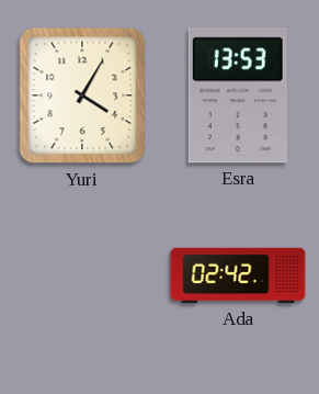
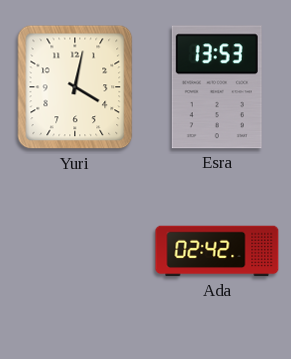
Yuri: 4:05 -> 4:02
